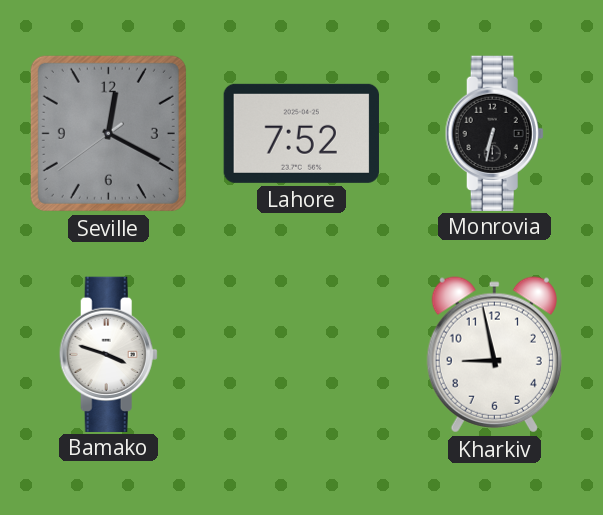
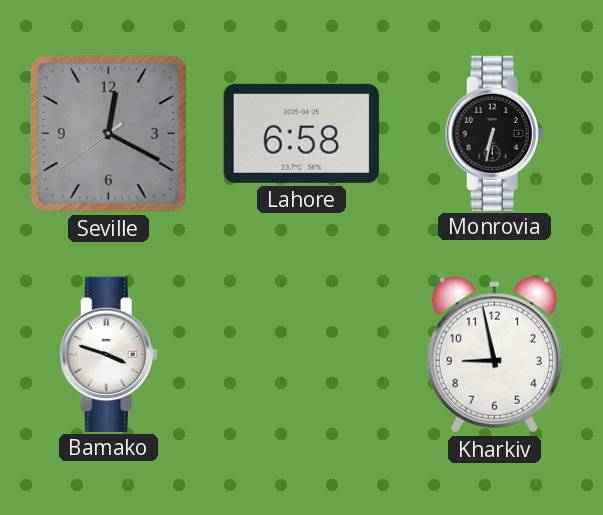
Lahore: 7:52 -> 6:58
